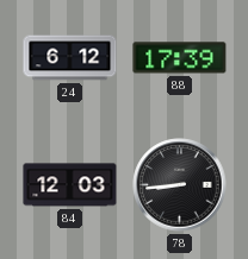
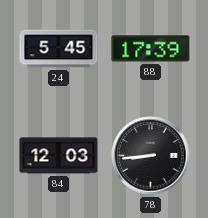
24: 6:12 -> 5:45
